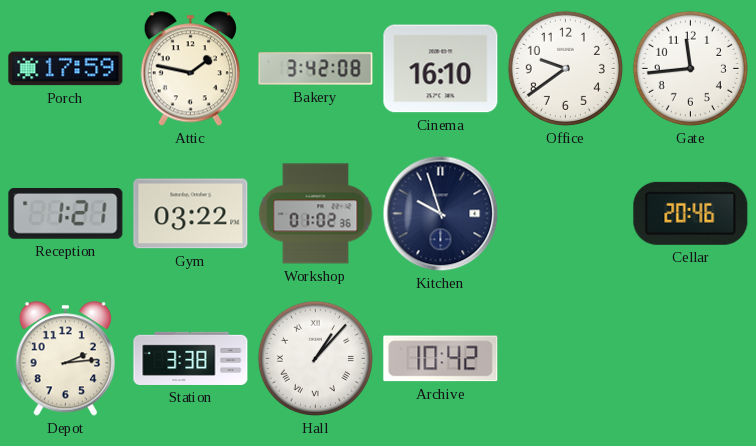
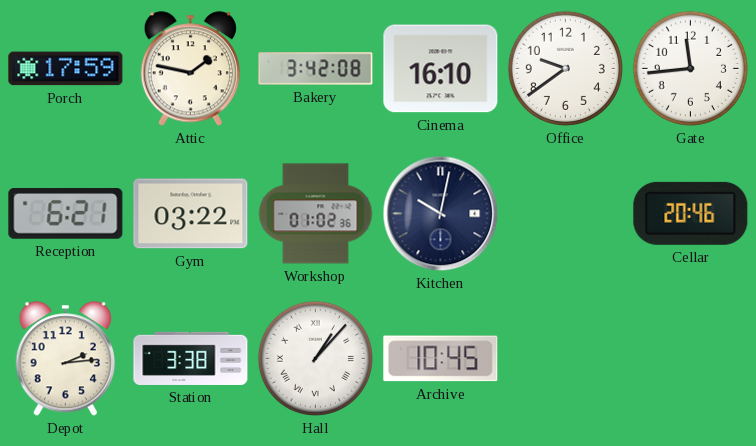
Reception: 1:21 -> 6:21
Kitchen: 9:57 -> 10:02
Archive: 10:42 -> 10:45
